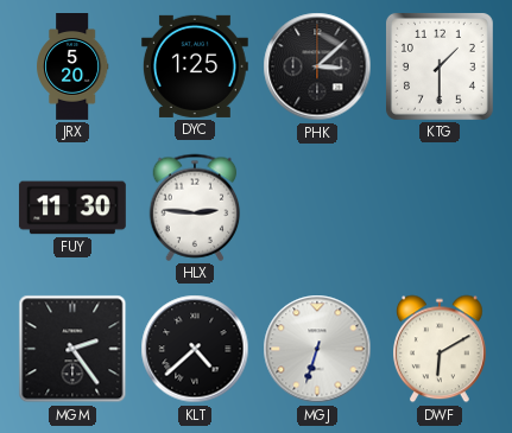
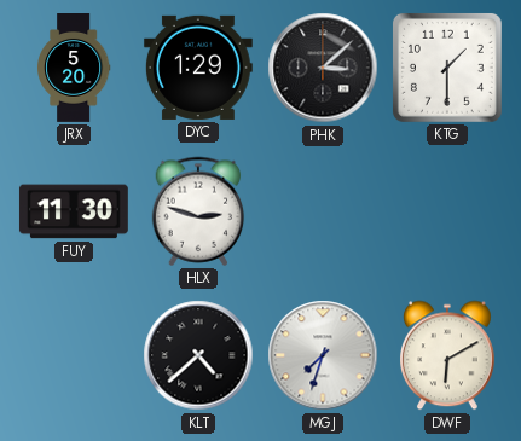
DYC: 1:25 -> 1:29
HLX: 2:46 -> 2:48
MGM: 2:24 -> none
MGJ: 6:33 -> 7:33
